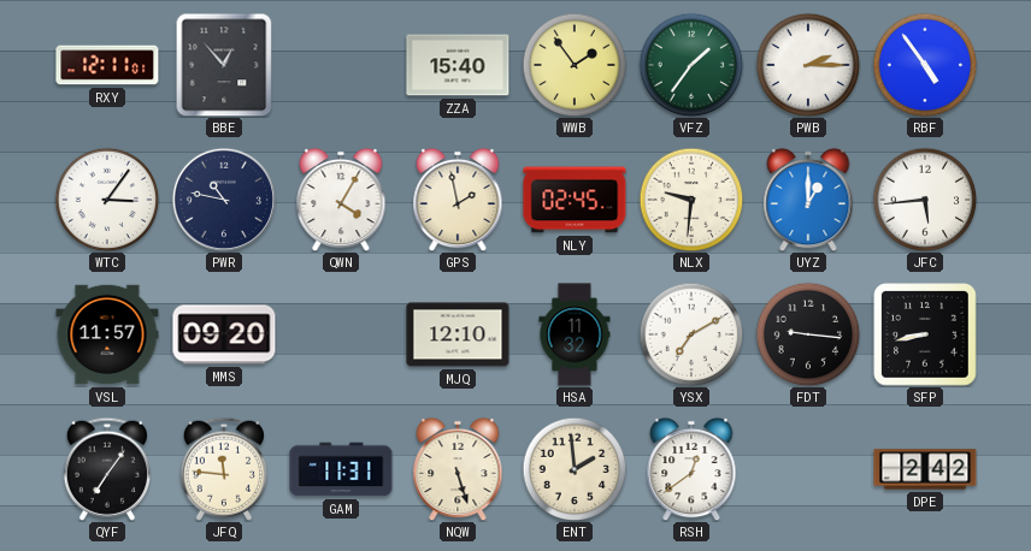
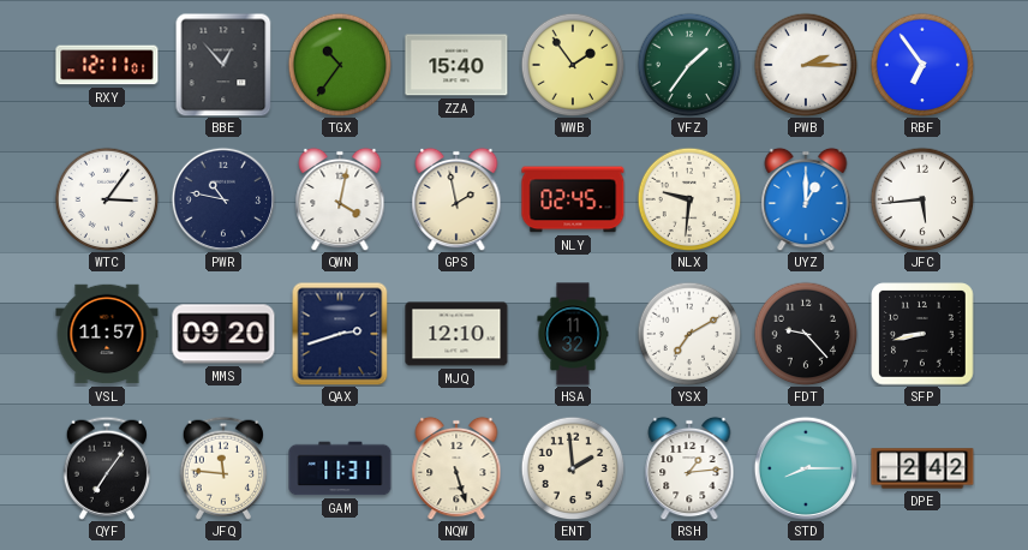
TGX: none -> 10:36
RBF: 4:54 -> 6:54
QWN: 4:05 -> 4:02
QAX: none -> 2:42
FDT: 9:16 -> 9:23
RSH: 12:39 -> 1:14
STD: none -> 8:15
